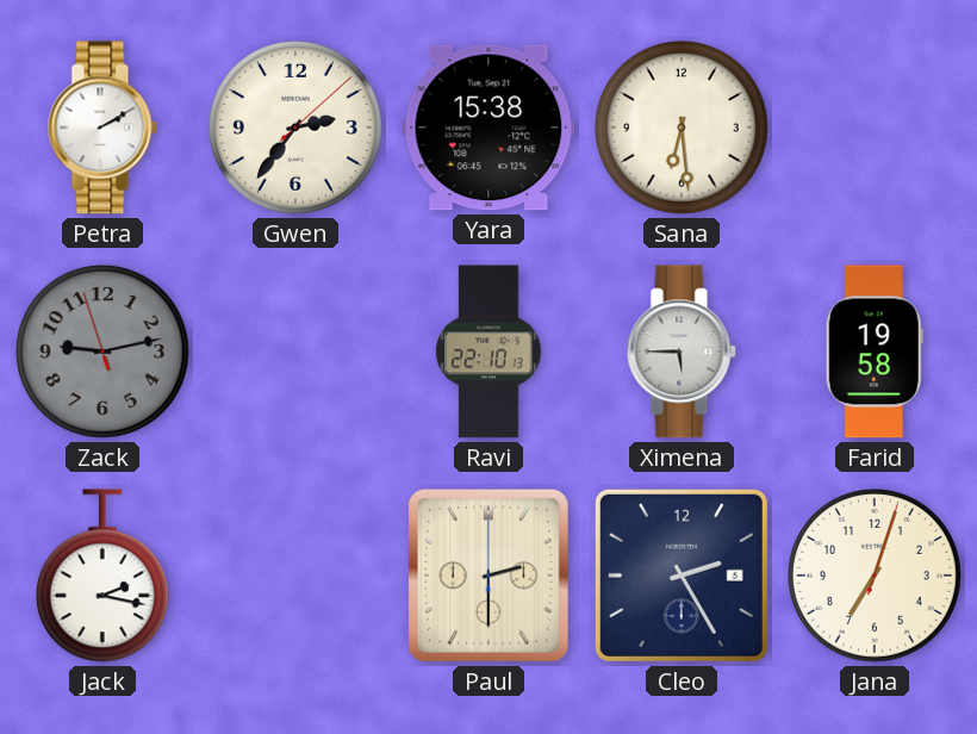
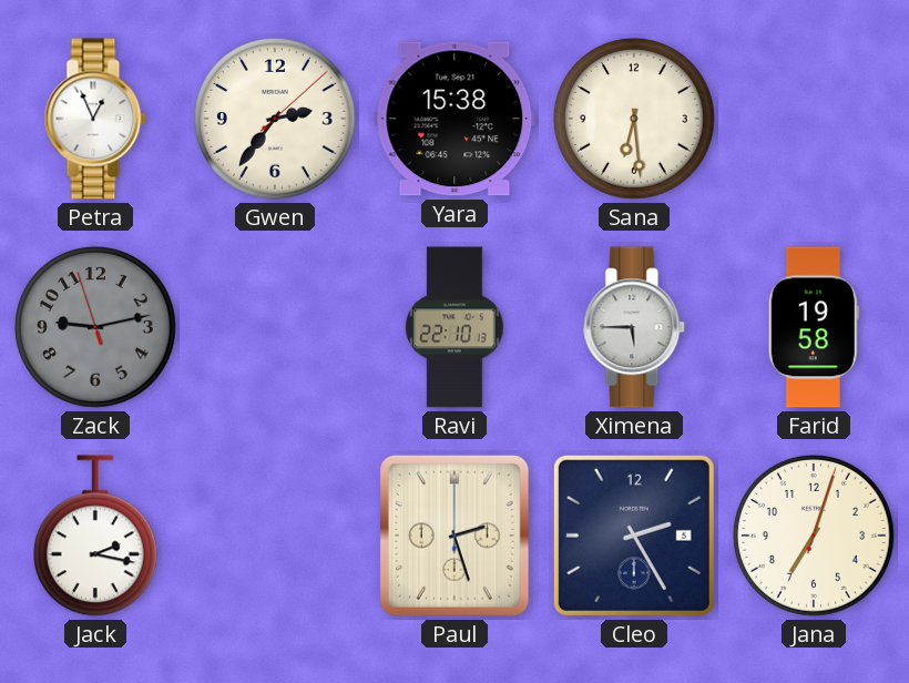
Petra: 2:10 -> 12:56
Paul: 2:30 -> 2:27
